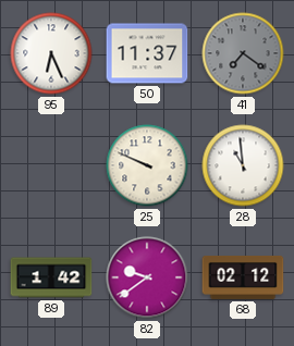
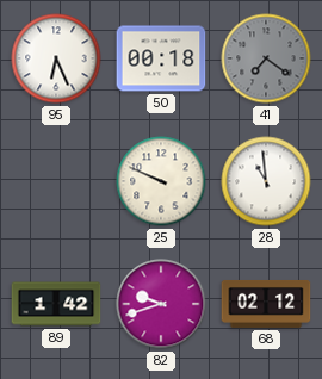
50: 11:37 -> 00:18
82: 9:39 -> 9:42
